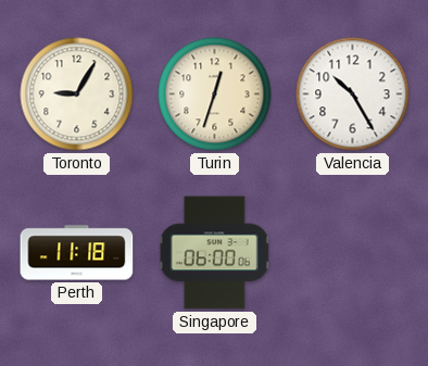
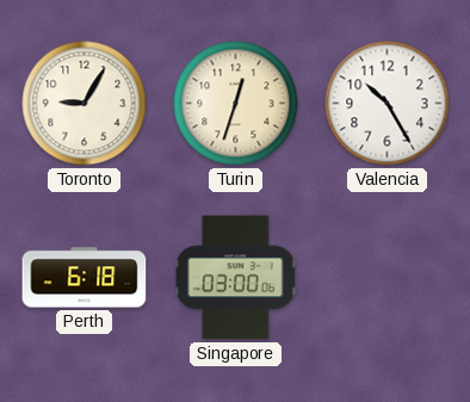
Perth: 11:18 -> 6:18
Singapore: 06:00 -> 03:00
